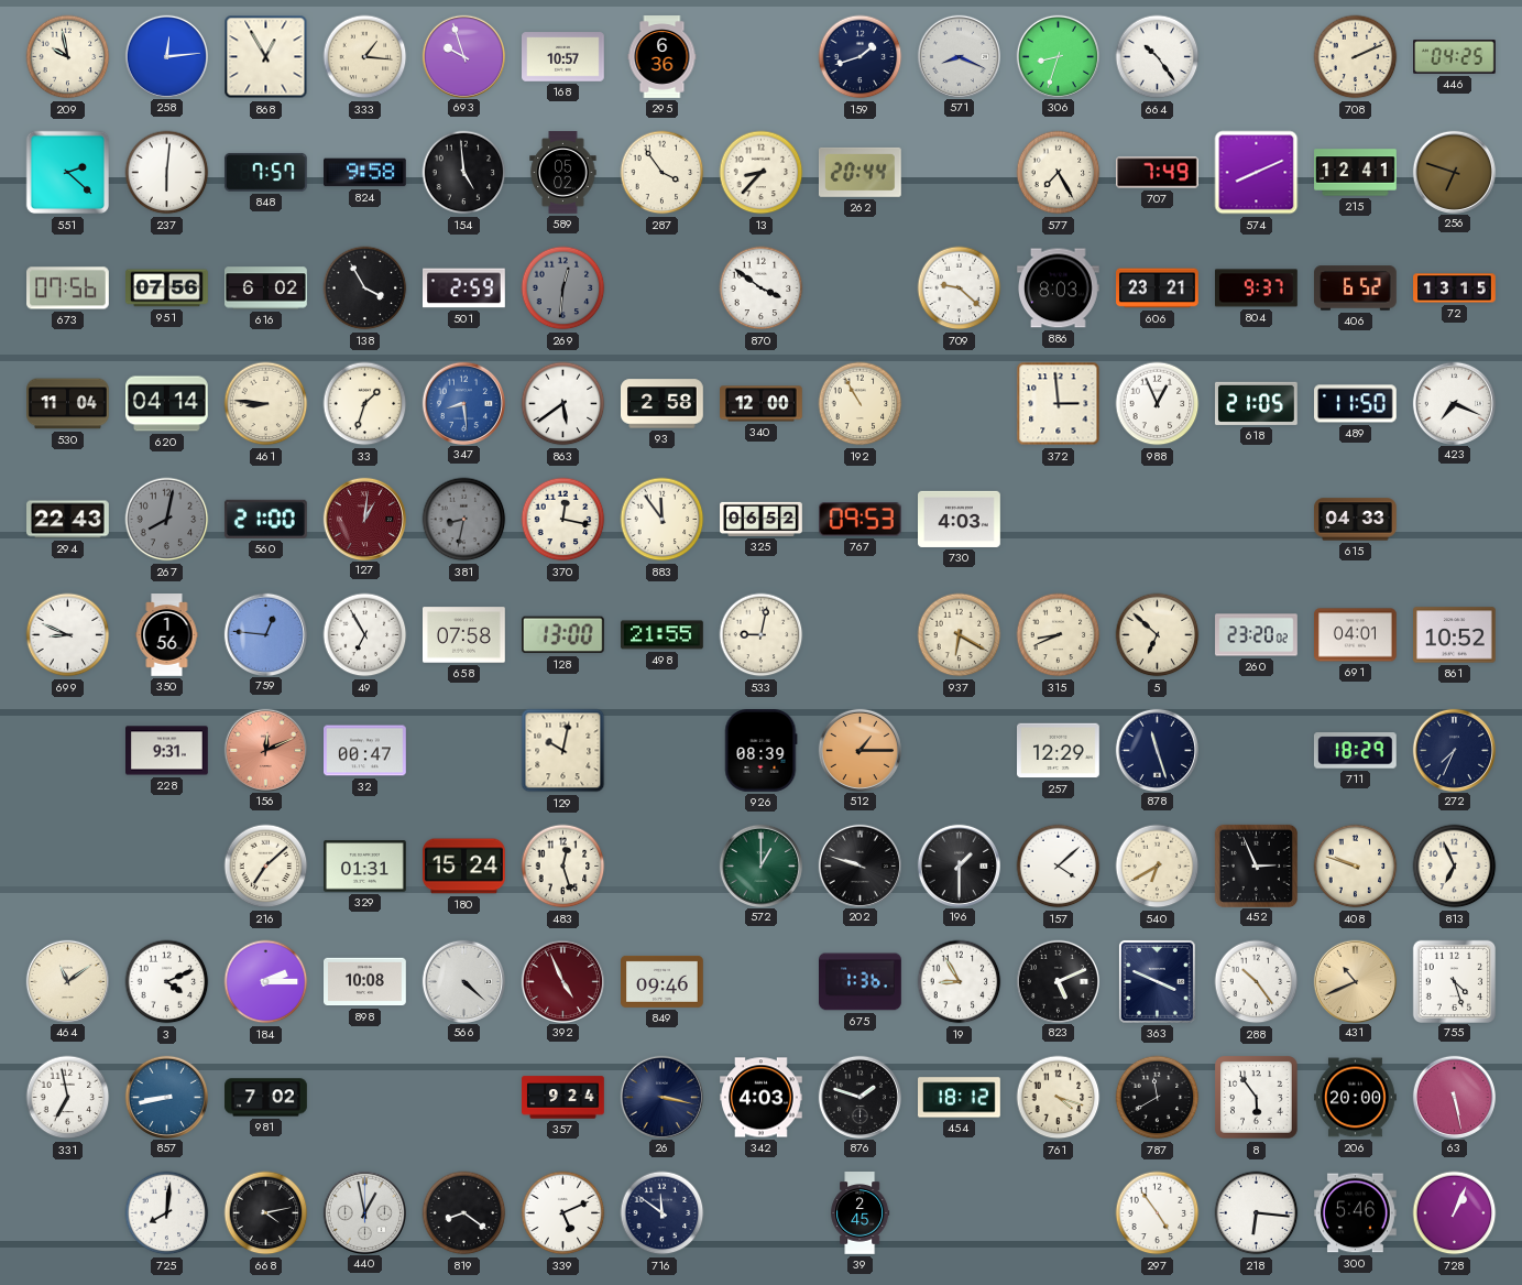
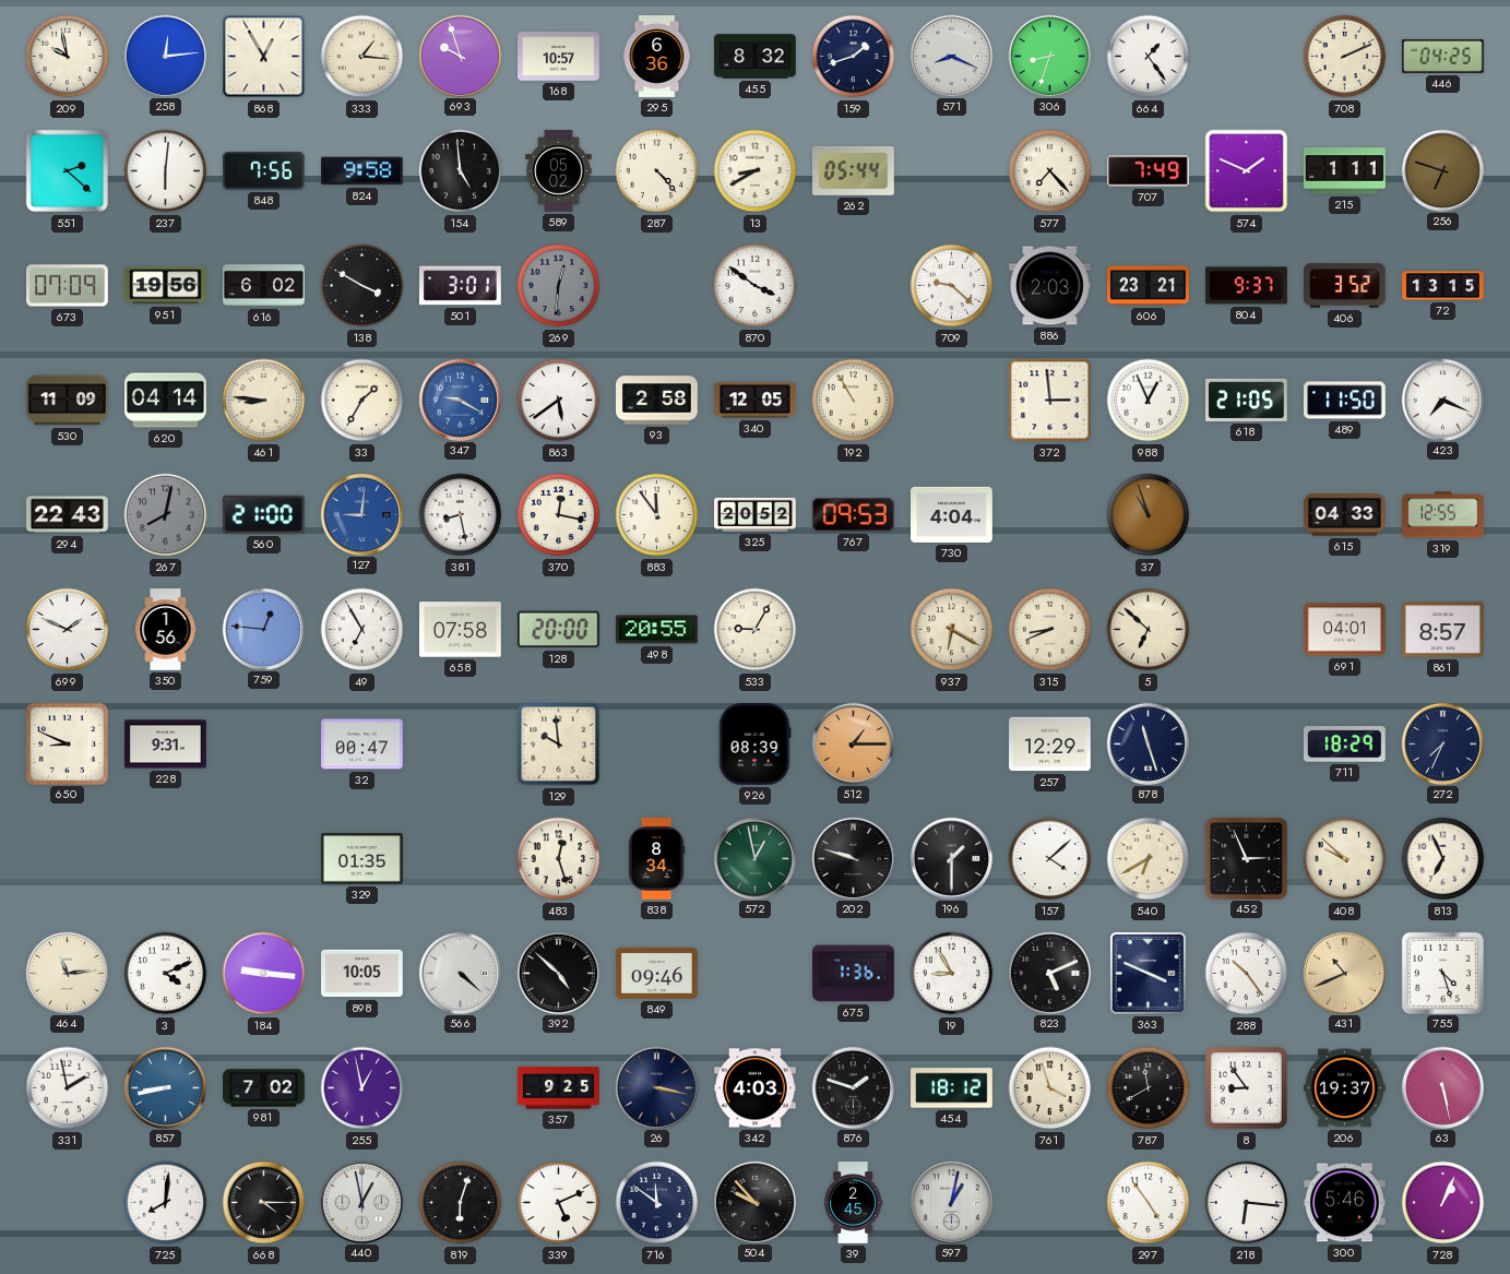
455: none -> 8:32
664: 10:24 -> 1:24
848: 7:57 -> 7:56
287: 3:54 -> 4:23
13: 8:37 -> 8:40
262: 20:44 -> 05:44
577: 7:25 -> 7:23
574: 8:11 -> 1:49
215: 12:41 -> 1:11
673: 07:56 -> 07:09
951: 07:56 -> 19:56
138: 3:55 -> 3:50
501: 2:59 -> 3:01
886: 8:03 -> 2:03
406: 6:52 -> 3:52
530: 11:04 -> 11:09
33: 1:33 -> 1:35
347: 8:29 -> 9:20
340: 12:00 -> 12:05
127: 1:01 -> 9:01
127 dial: burgundy -> blue
381: 8:32 -> 8:28
381 dial: grey -> white
325: 06:52 -> 20:52
730: 4:03 -> 4:04
37: none -> 10:57
319: none -> 12:55
699: 8:49 -> 1:49
128: 13:00 -> 20:00
498: 21:55 -> 20:55
533: 9:02 -> 9:05
260: 23:20 -> none
861: 10:52 -> 8:57
650: none -> 8:49
156: 12:11 -> none
129: 10:02 -> 9:59
216: 7:08 -> none
329: 01:31 -> 01:35
180: 15:24 -> none
838: none -> 8:34
572: 1:00 -> 12:58
408: 9:48 -> 9:52
464: 11:09 -> 11:14
184: 2:15 -> 9:16
898: 10:08 -> 10:05
392: 4:56 -> 4:52
392 dial: burgundy -> black
331: 6:58 -> 1:58
255: none -> 12:58
357: 9:24 -> 9:25
761: 4:18 -> 3:57
8: 5:54 -> 8:54
206: 20:00 -> 19:37
668: 4:13 -> 4:15
819: 8:21 -> 6:03
504: none -> 9:53
597: none -> 1:02
